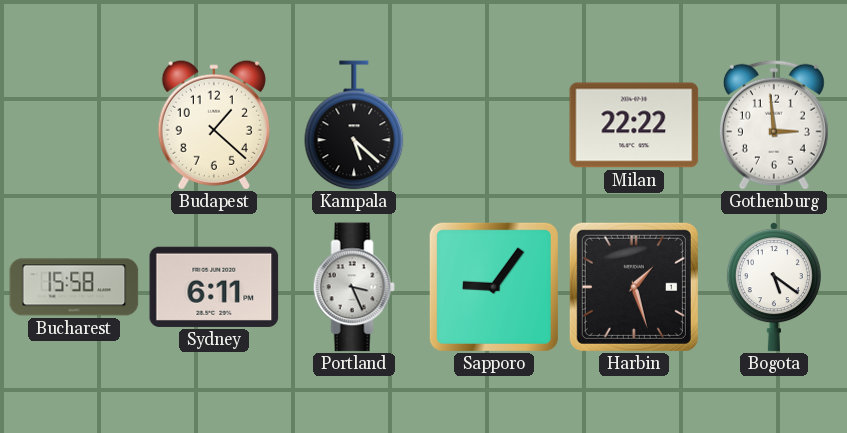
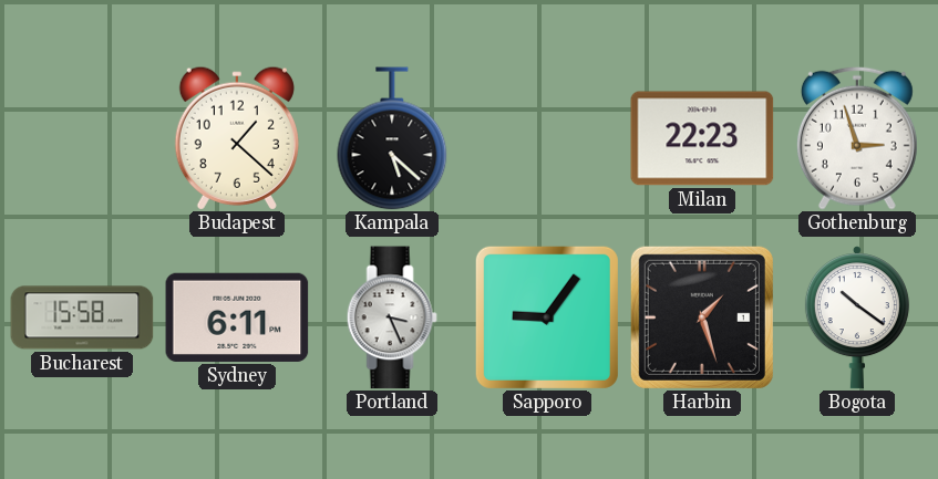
Milan: 22:22 -> 22:23
Gothenburg: 2:59 -> 2:57
Bogota: 5:21 -> 10:21
